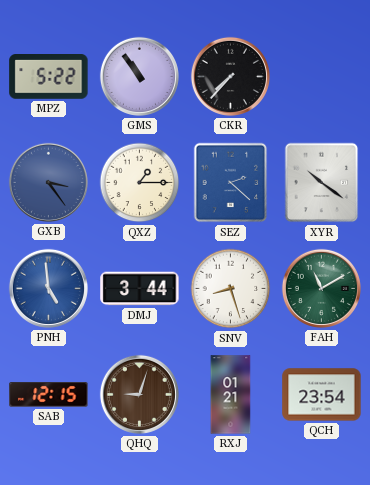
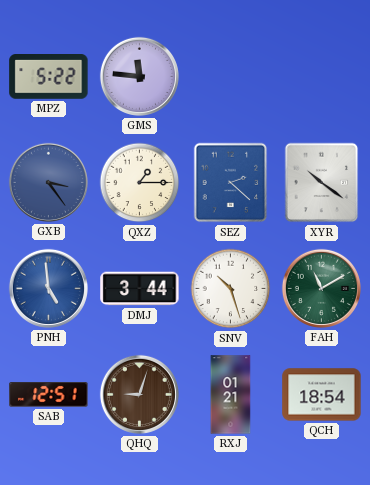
GMS: 10:54 -> 11:46
CKR: 7:37 -> none
SNV: 8:27 -> 10:27
SAB: 12:15 -> 12:51
QCH: 23:54 -> 18:54
